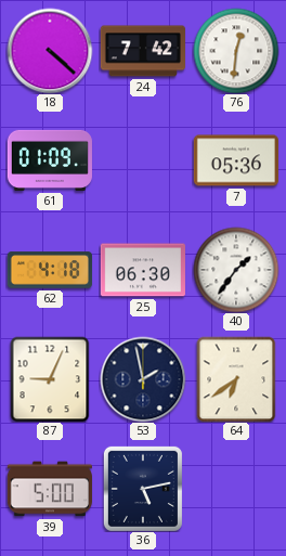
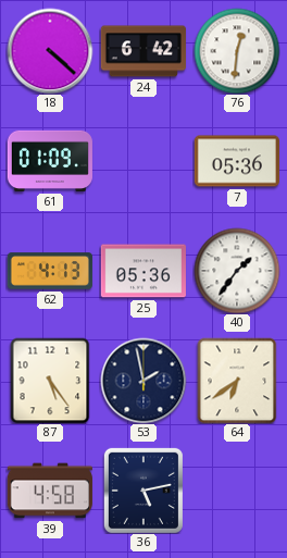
24: 7:42 -> 6:42
62: 4:18 -> 4:13
25: 06:30 -> 05:36
87: 9:04 -> 5:24
39: 5:00 -> 4:58
